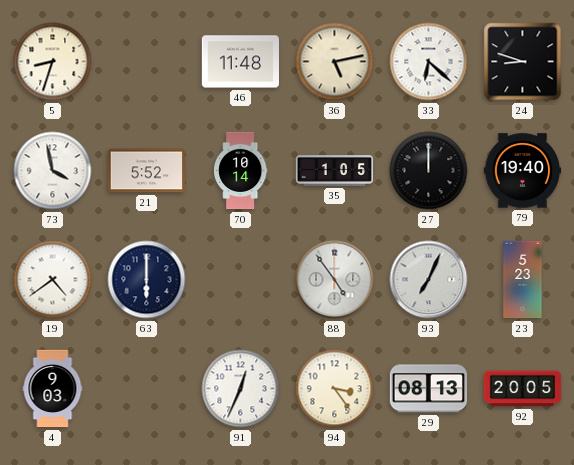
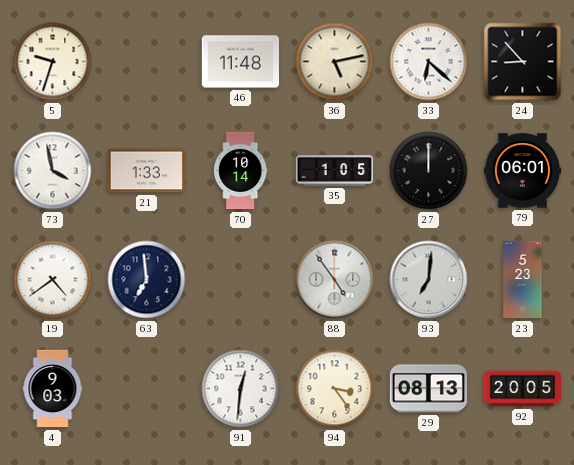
5: 8:33 -> 9:33
24: 8:48 -> 8:53
21: 5:52 -> 1:33
79: 19:40 -> 06:01
63: 6:00 -> 6:59
93: 7:04 -> 7:01
91: 12:34 -> 12:31
